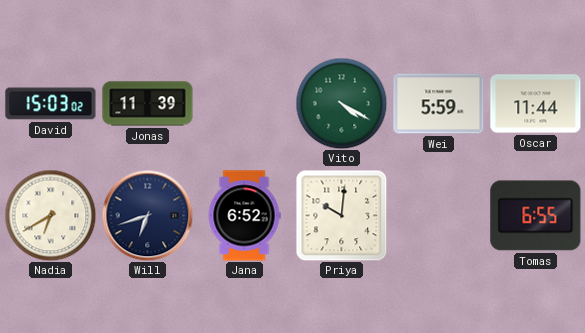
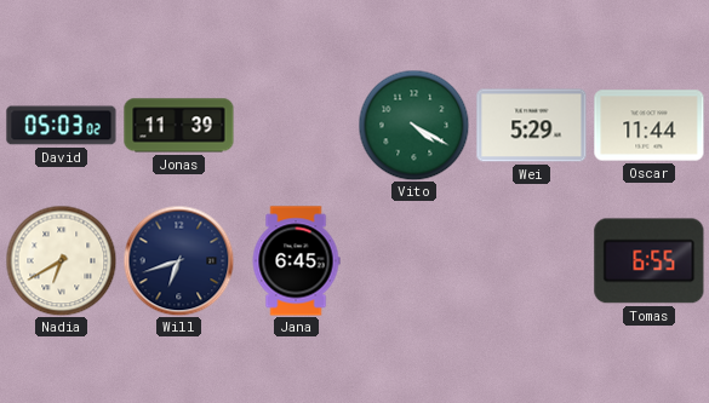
David: 15:03 -> 05:03
Wei: 5:59 -> 5:29
Jana: 6:52 -> 6:45
Priya: 10:01 -> none
